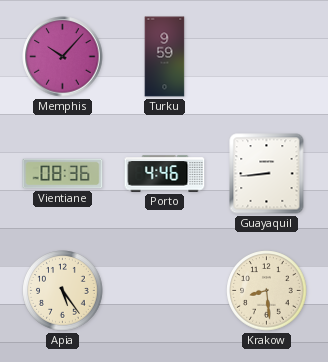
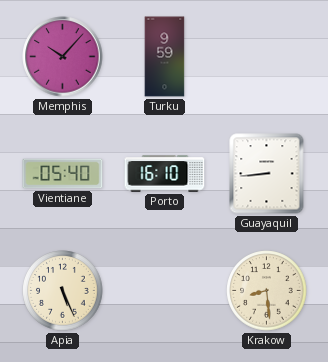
Vientiane: 08:36 -> 05:40
Porto: 4:46 -> 16:10
Apia: 5:24 -> 5:26
